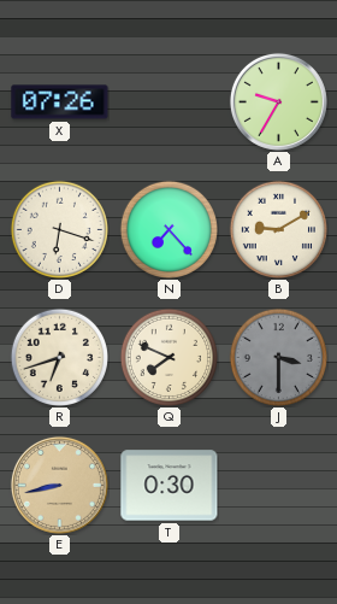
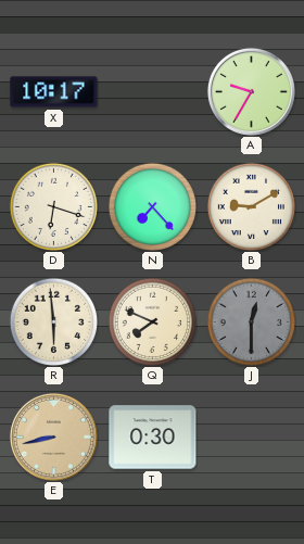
X: 07:26 -> 10:17
R: 6:42 -> 5:59
J: 3:30 -> 12:30
